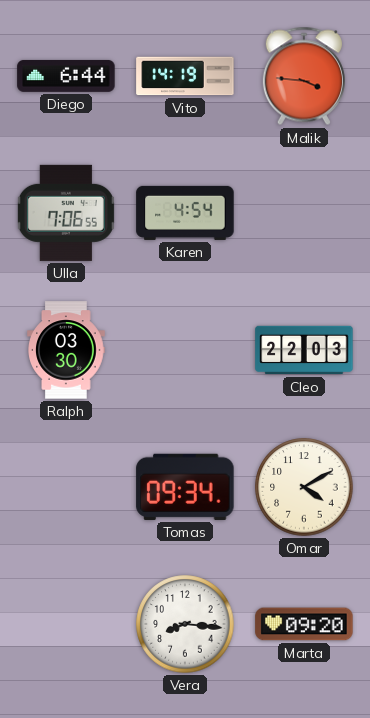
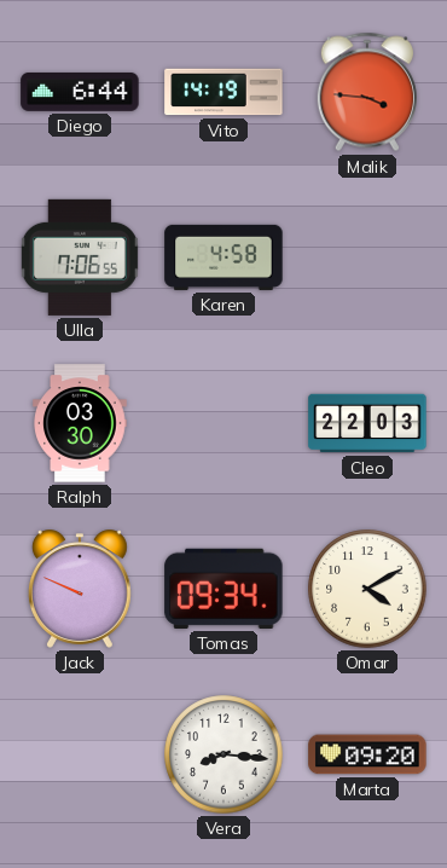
Karen: 4:54 -> 4:58
Jack: none -> 9:49
